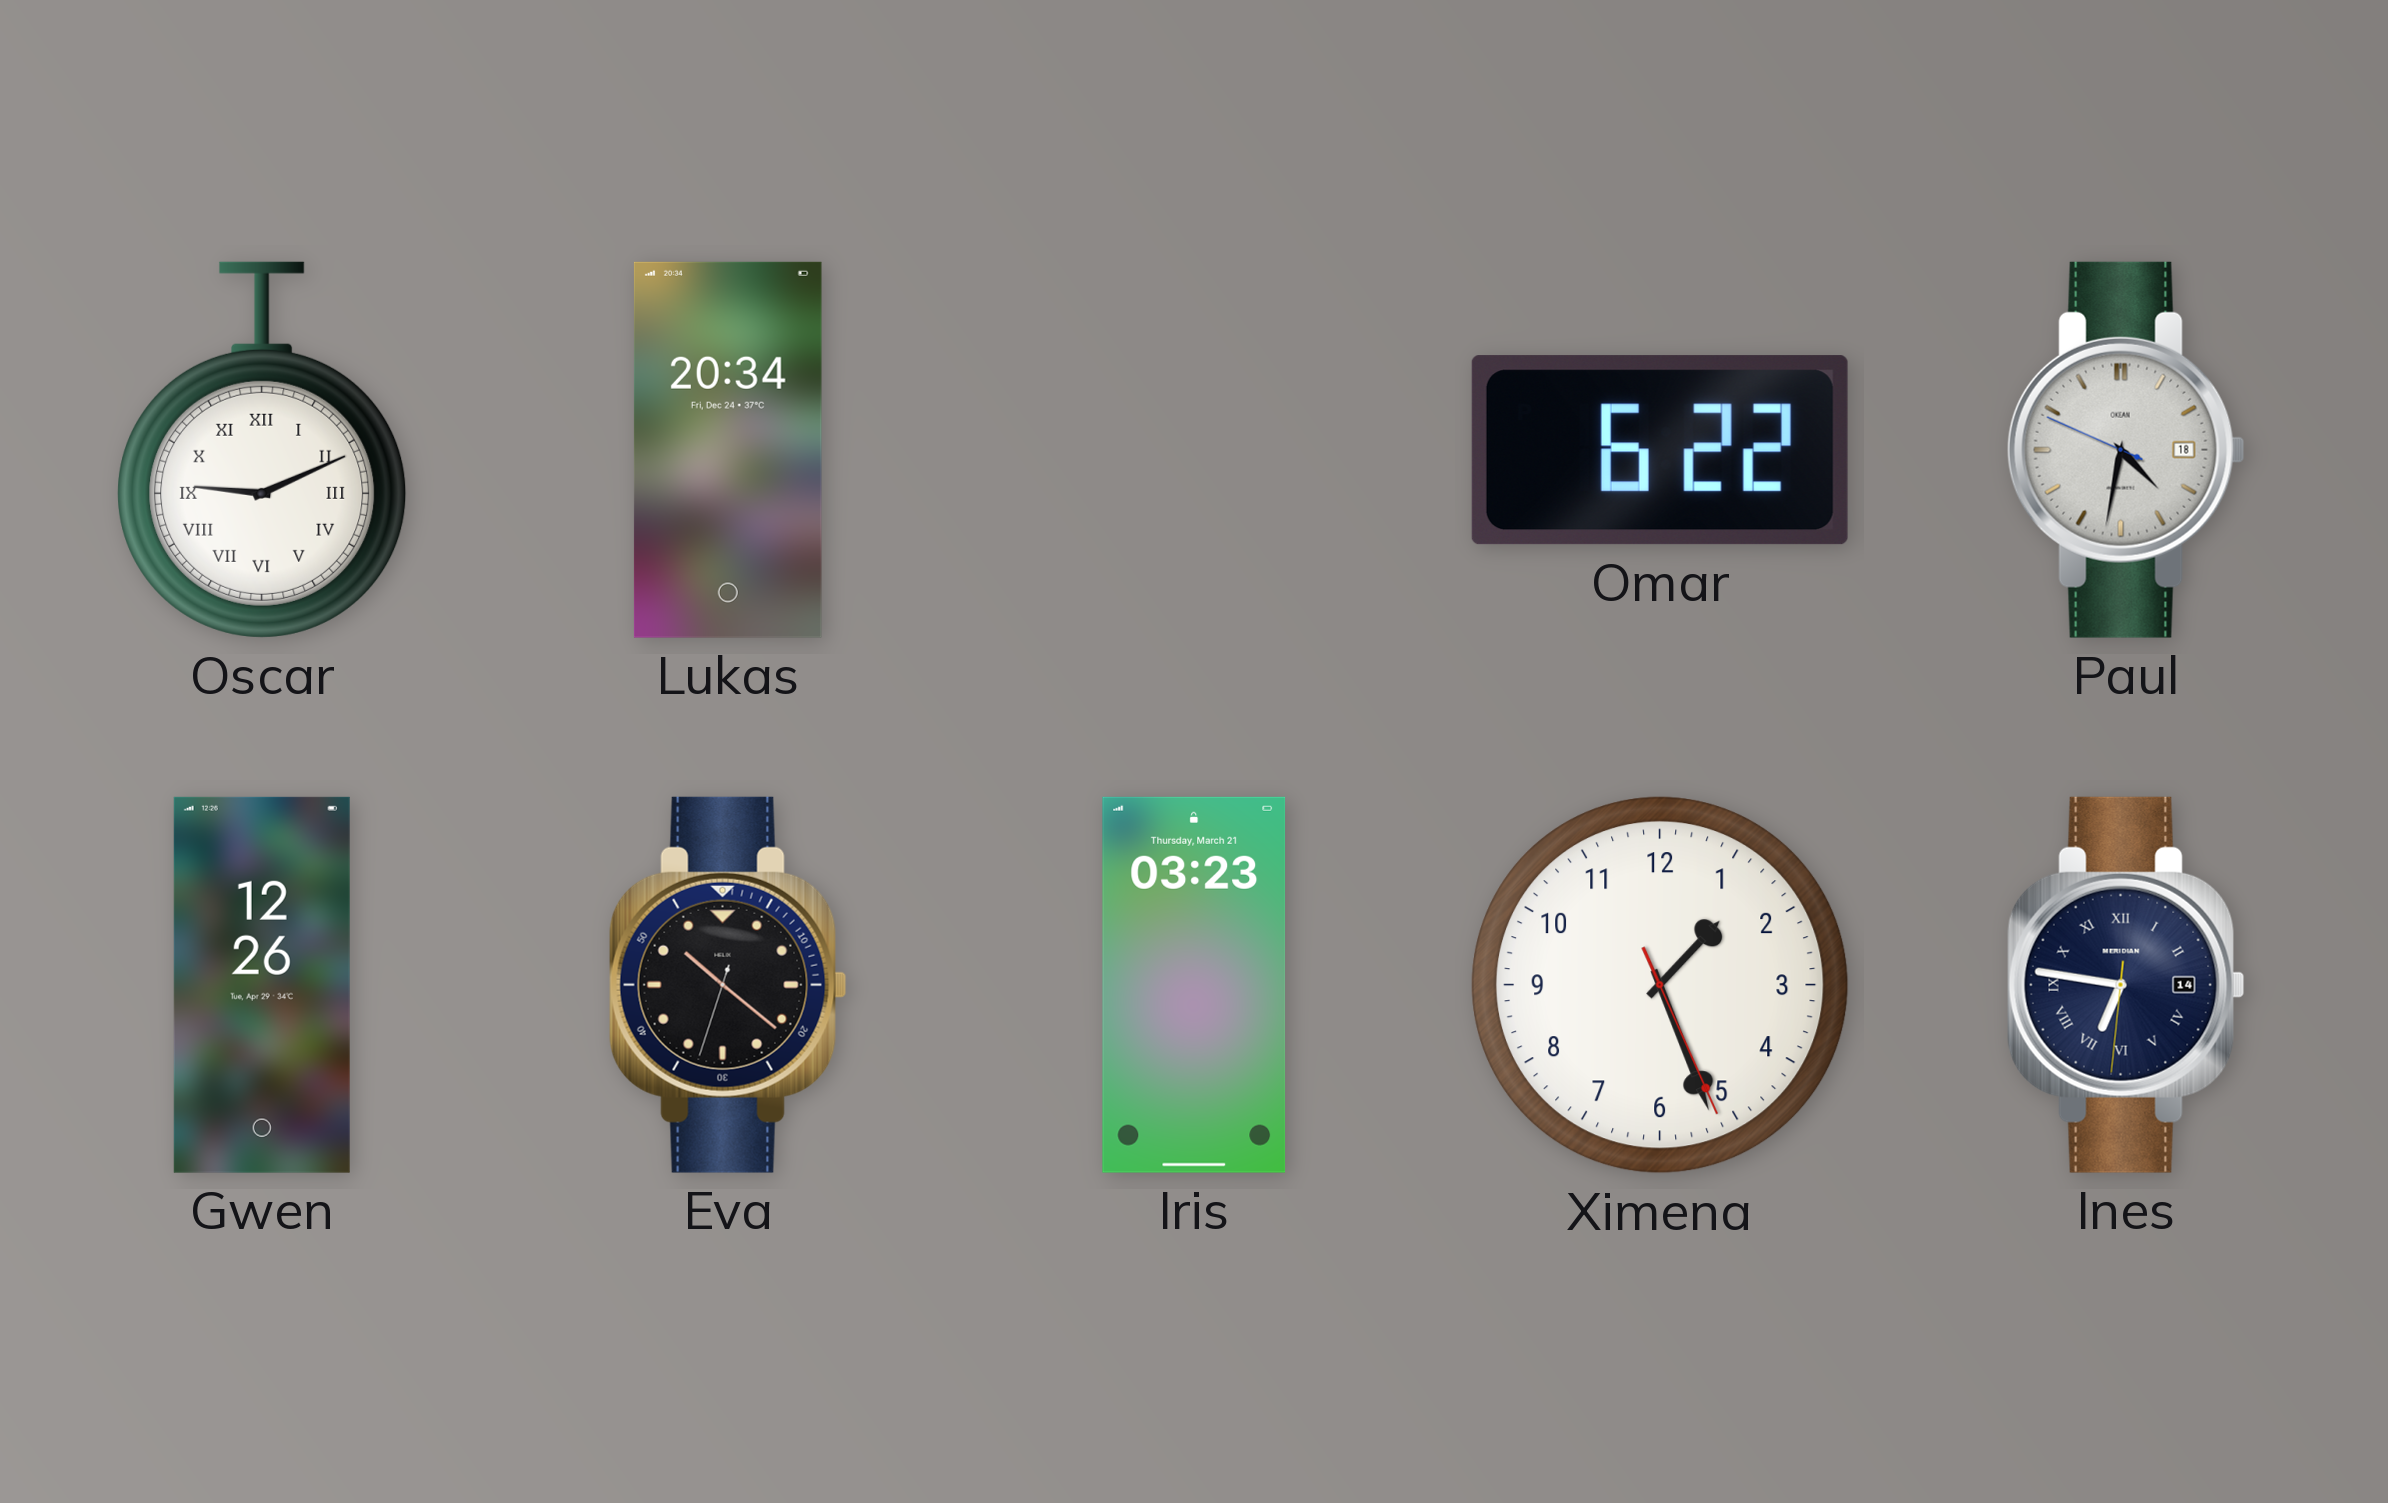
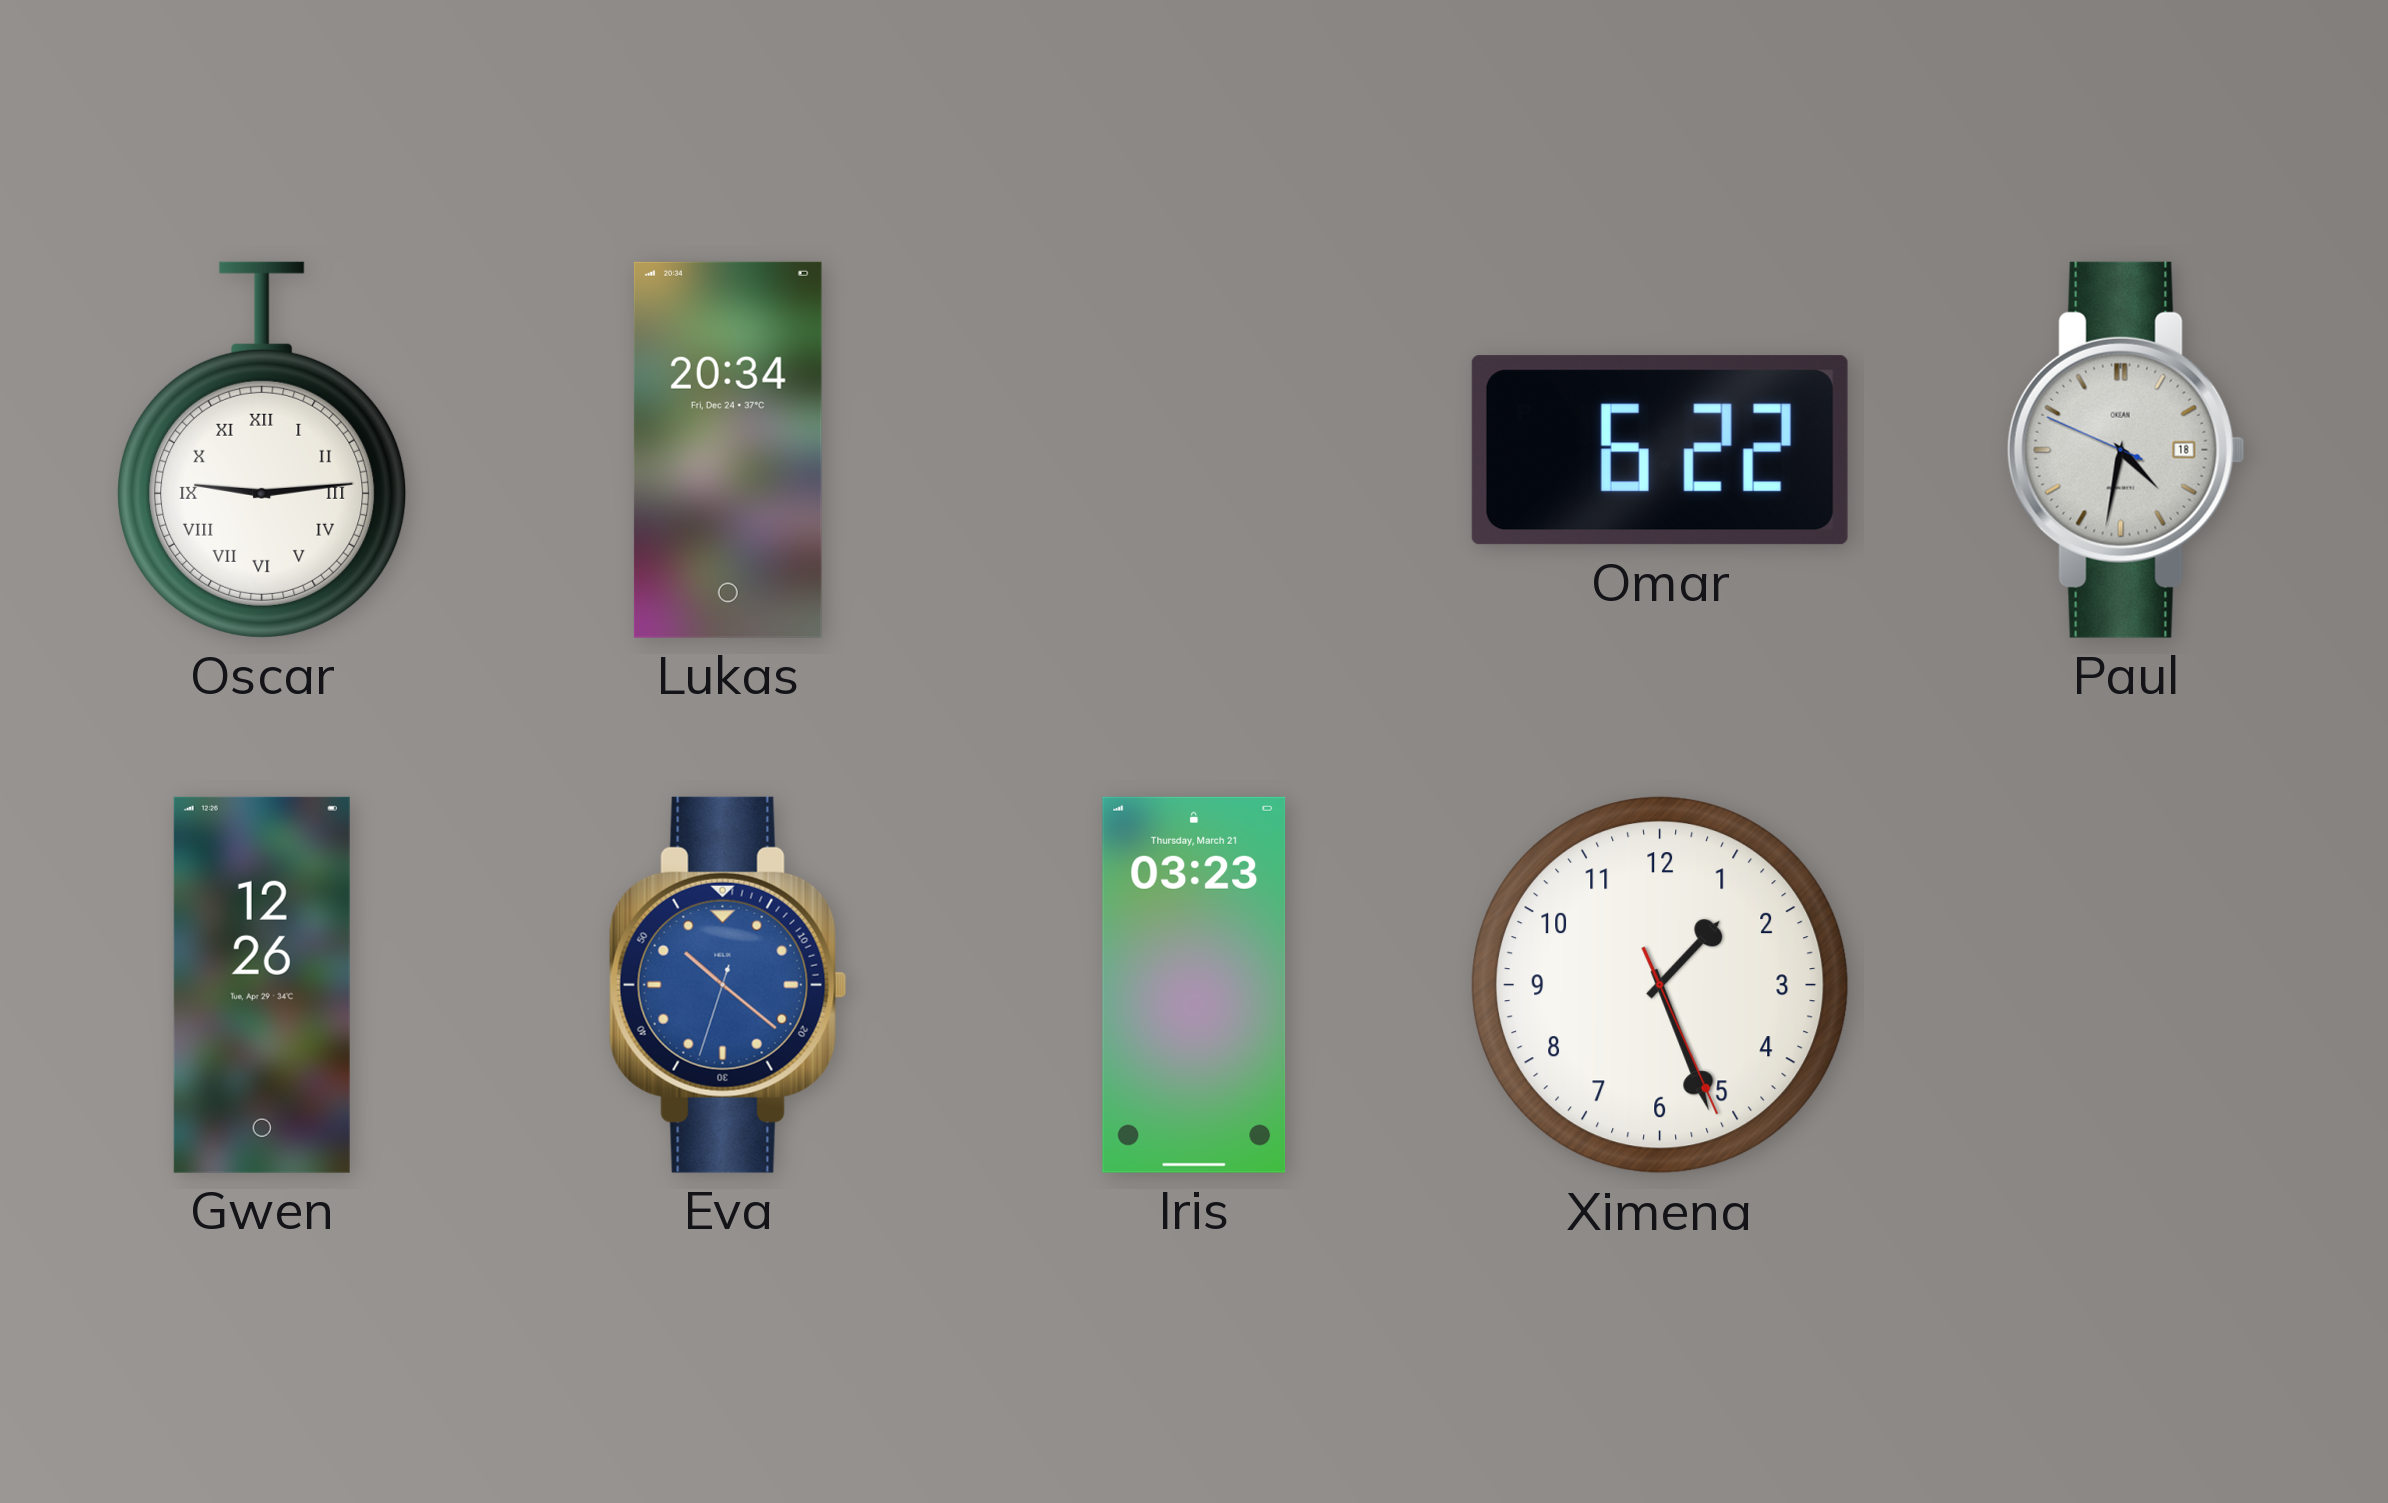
Oscar: 9:11 -> 9:14
Eva dial: black -> blue
Ines: 6:46 -> none
